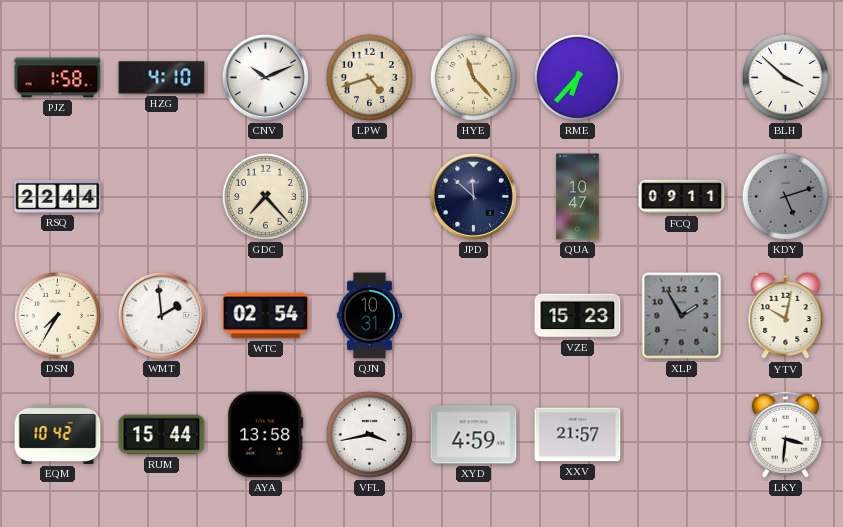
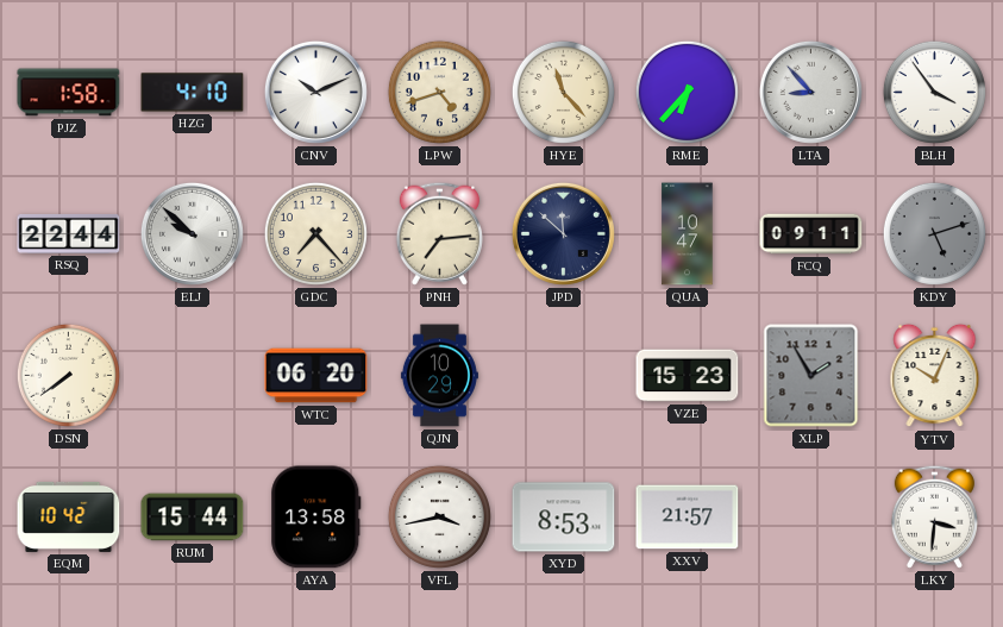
LTA: none -> 8:53
BLH: 3:52 -> 3:54
ELJ: none -> 9:52
PNH: none -> 7:14
DSN: 7:35 -> 7:39
WMT: 1:59 -> none
WTC: 02:54 -> 06:20
QJN: 10:31 -> 10:29
YTV: 10:02 -> 10:04
XYD: 4:59 -> 8:53
